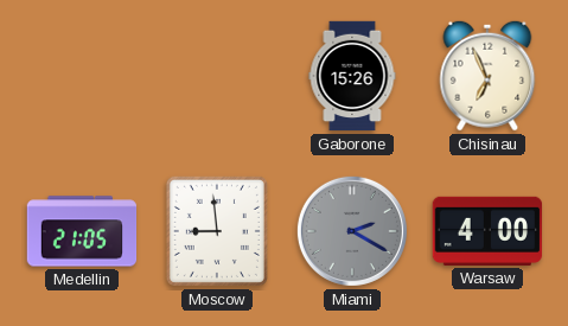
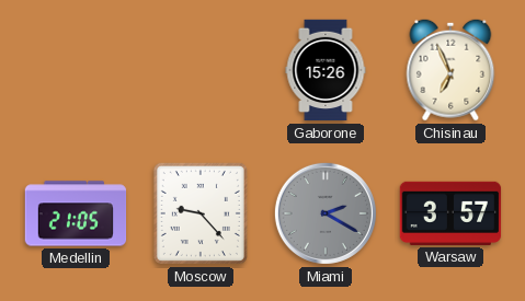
Moscow: 8:59 -> 9:23
Warsaw: 4:00 -> 3:57
